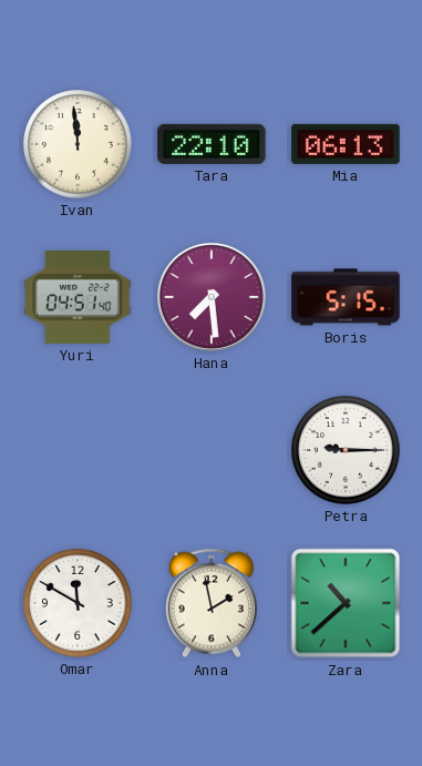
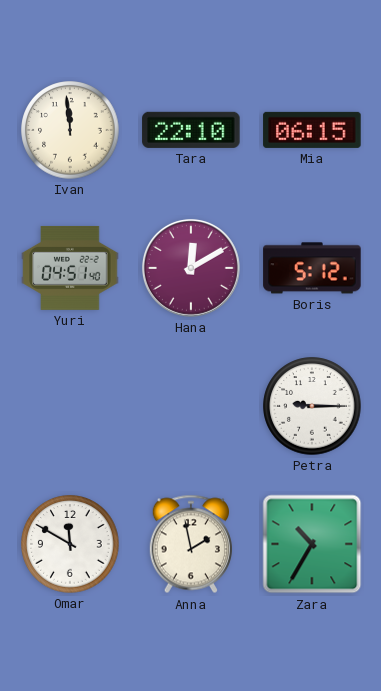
Mia: 06:13 -> 06:15
Hana: 7:29 -> 12:10
Boris: 5:15 -> 5:12
Zara: 10:38 -> 10:35
